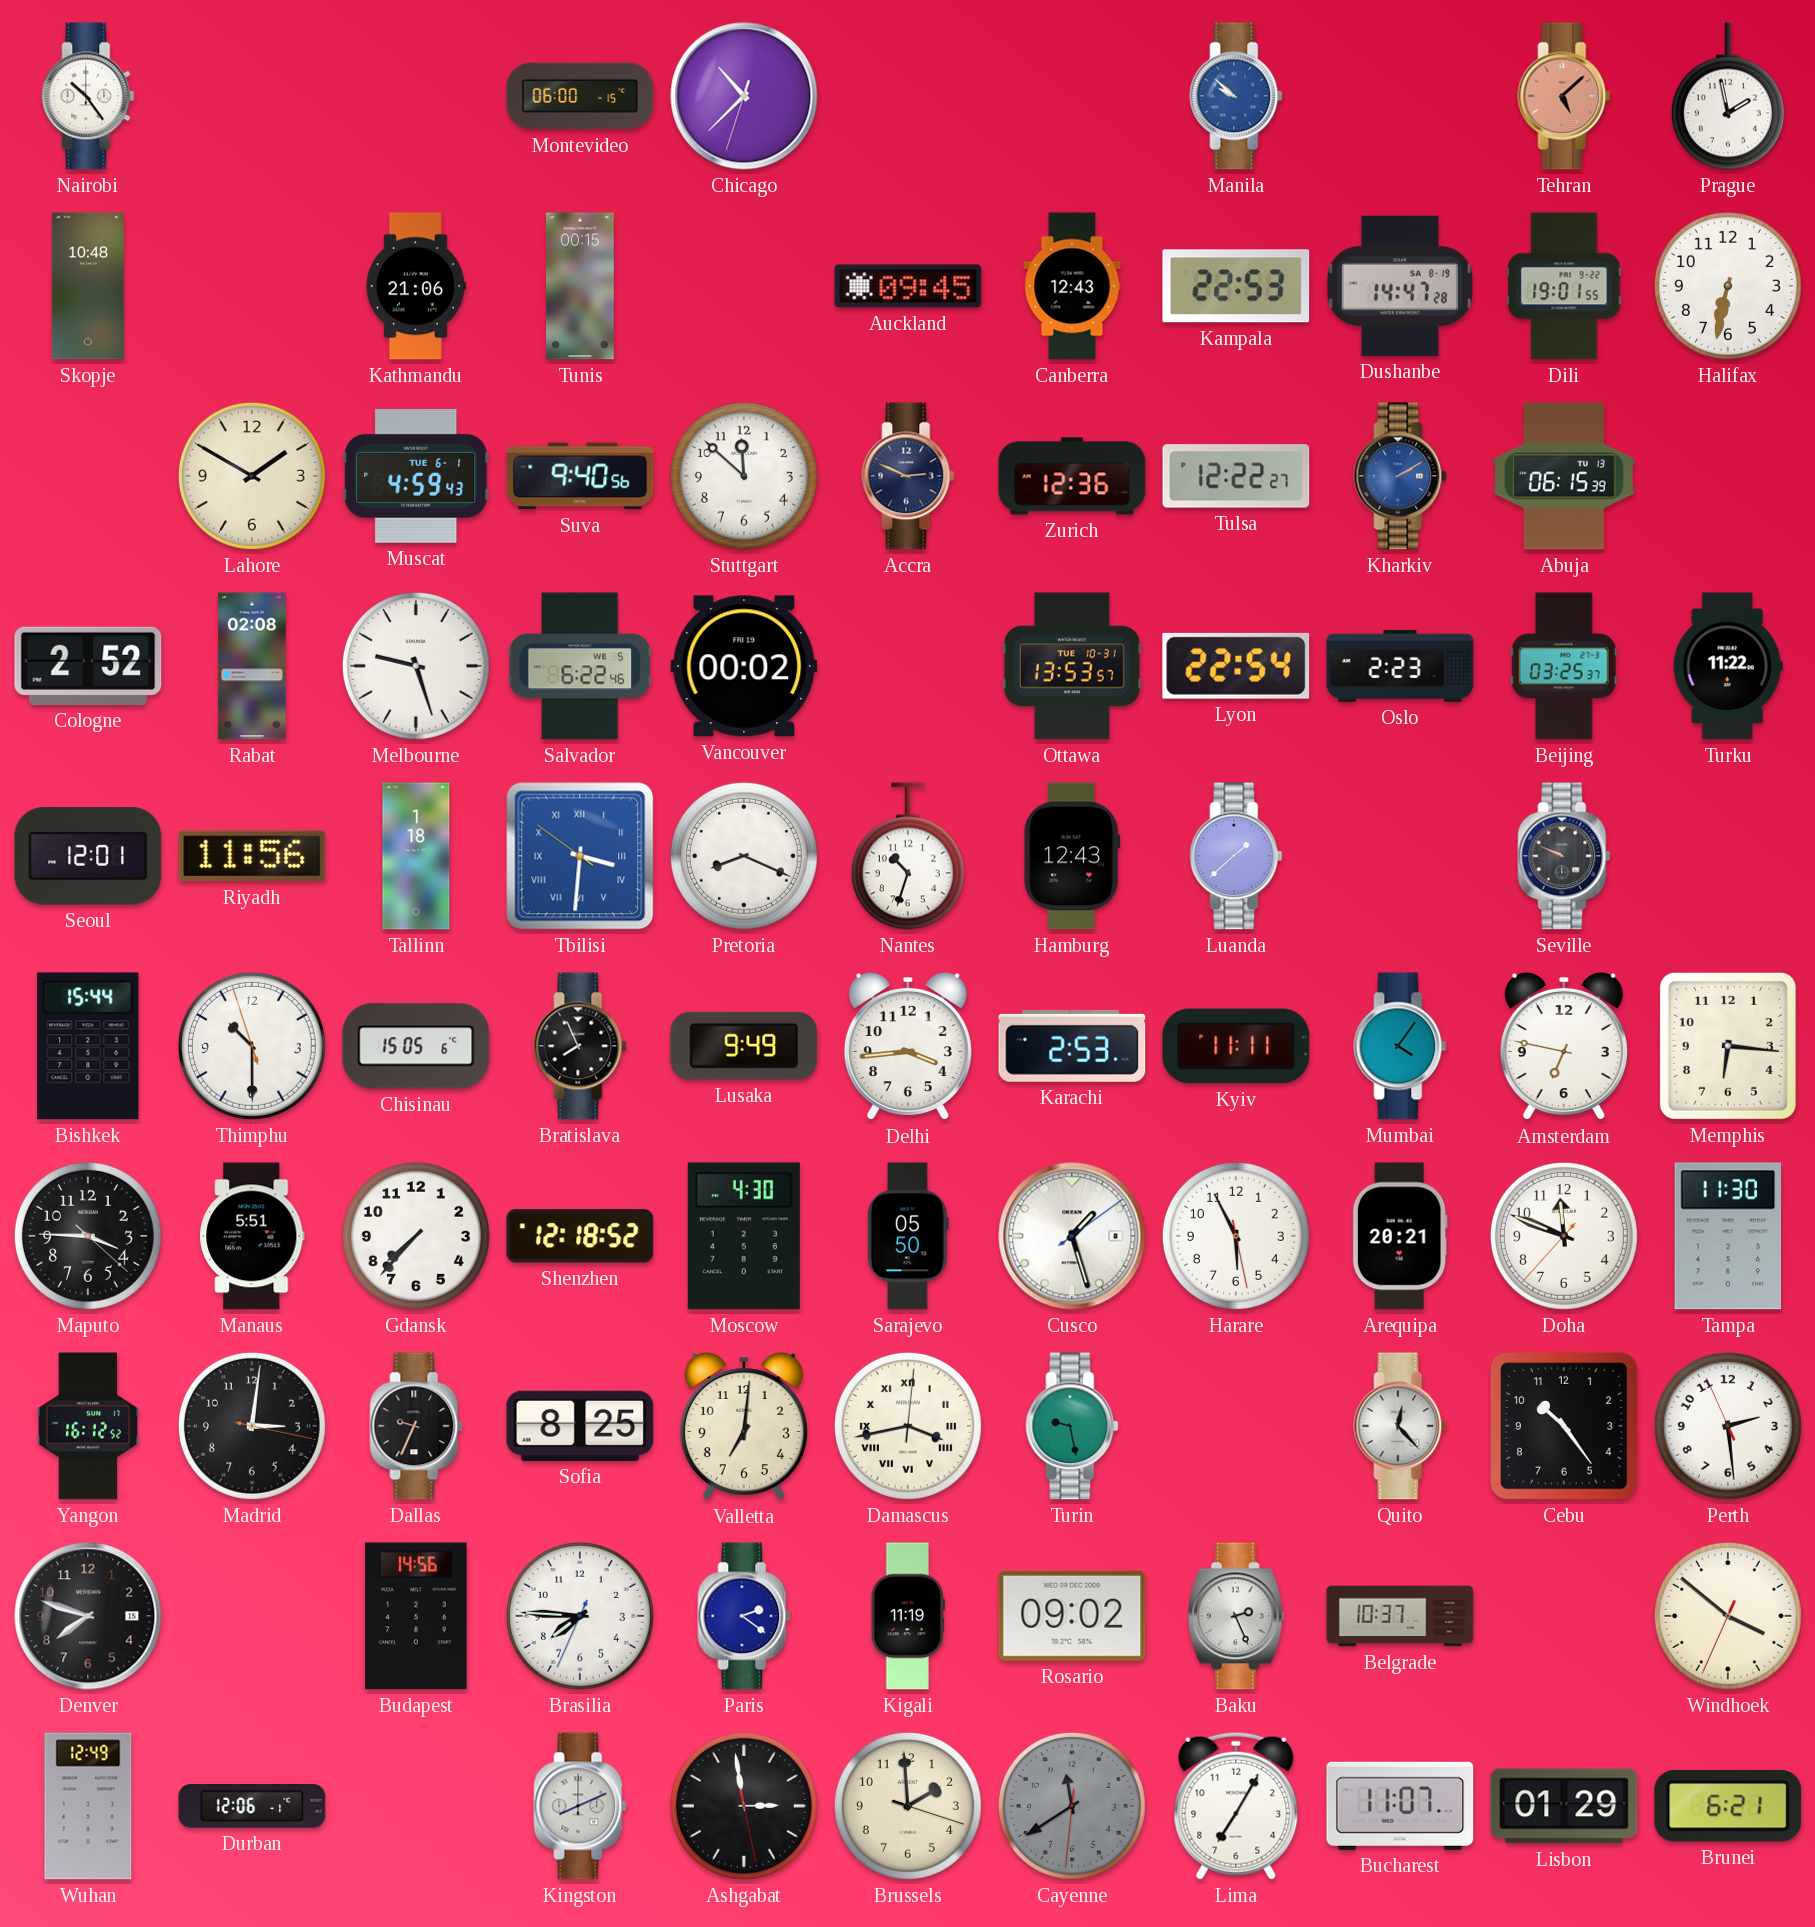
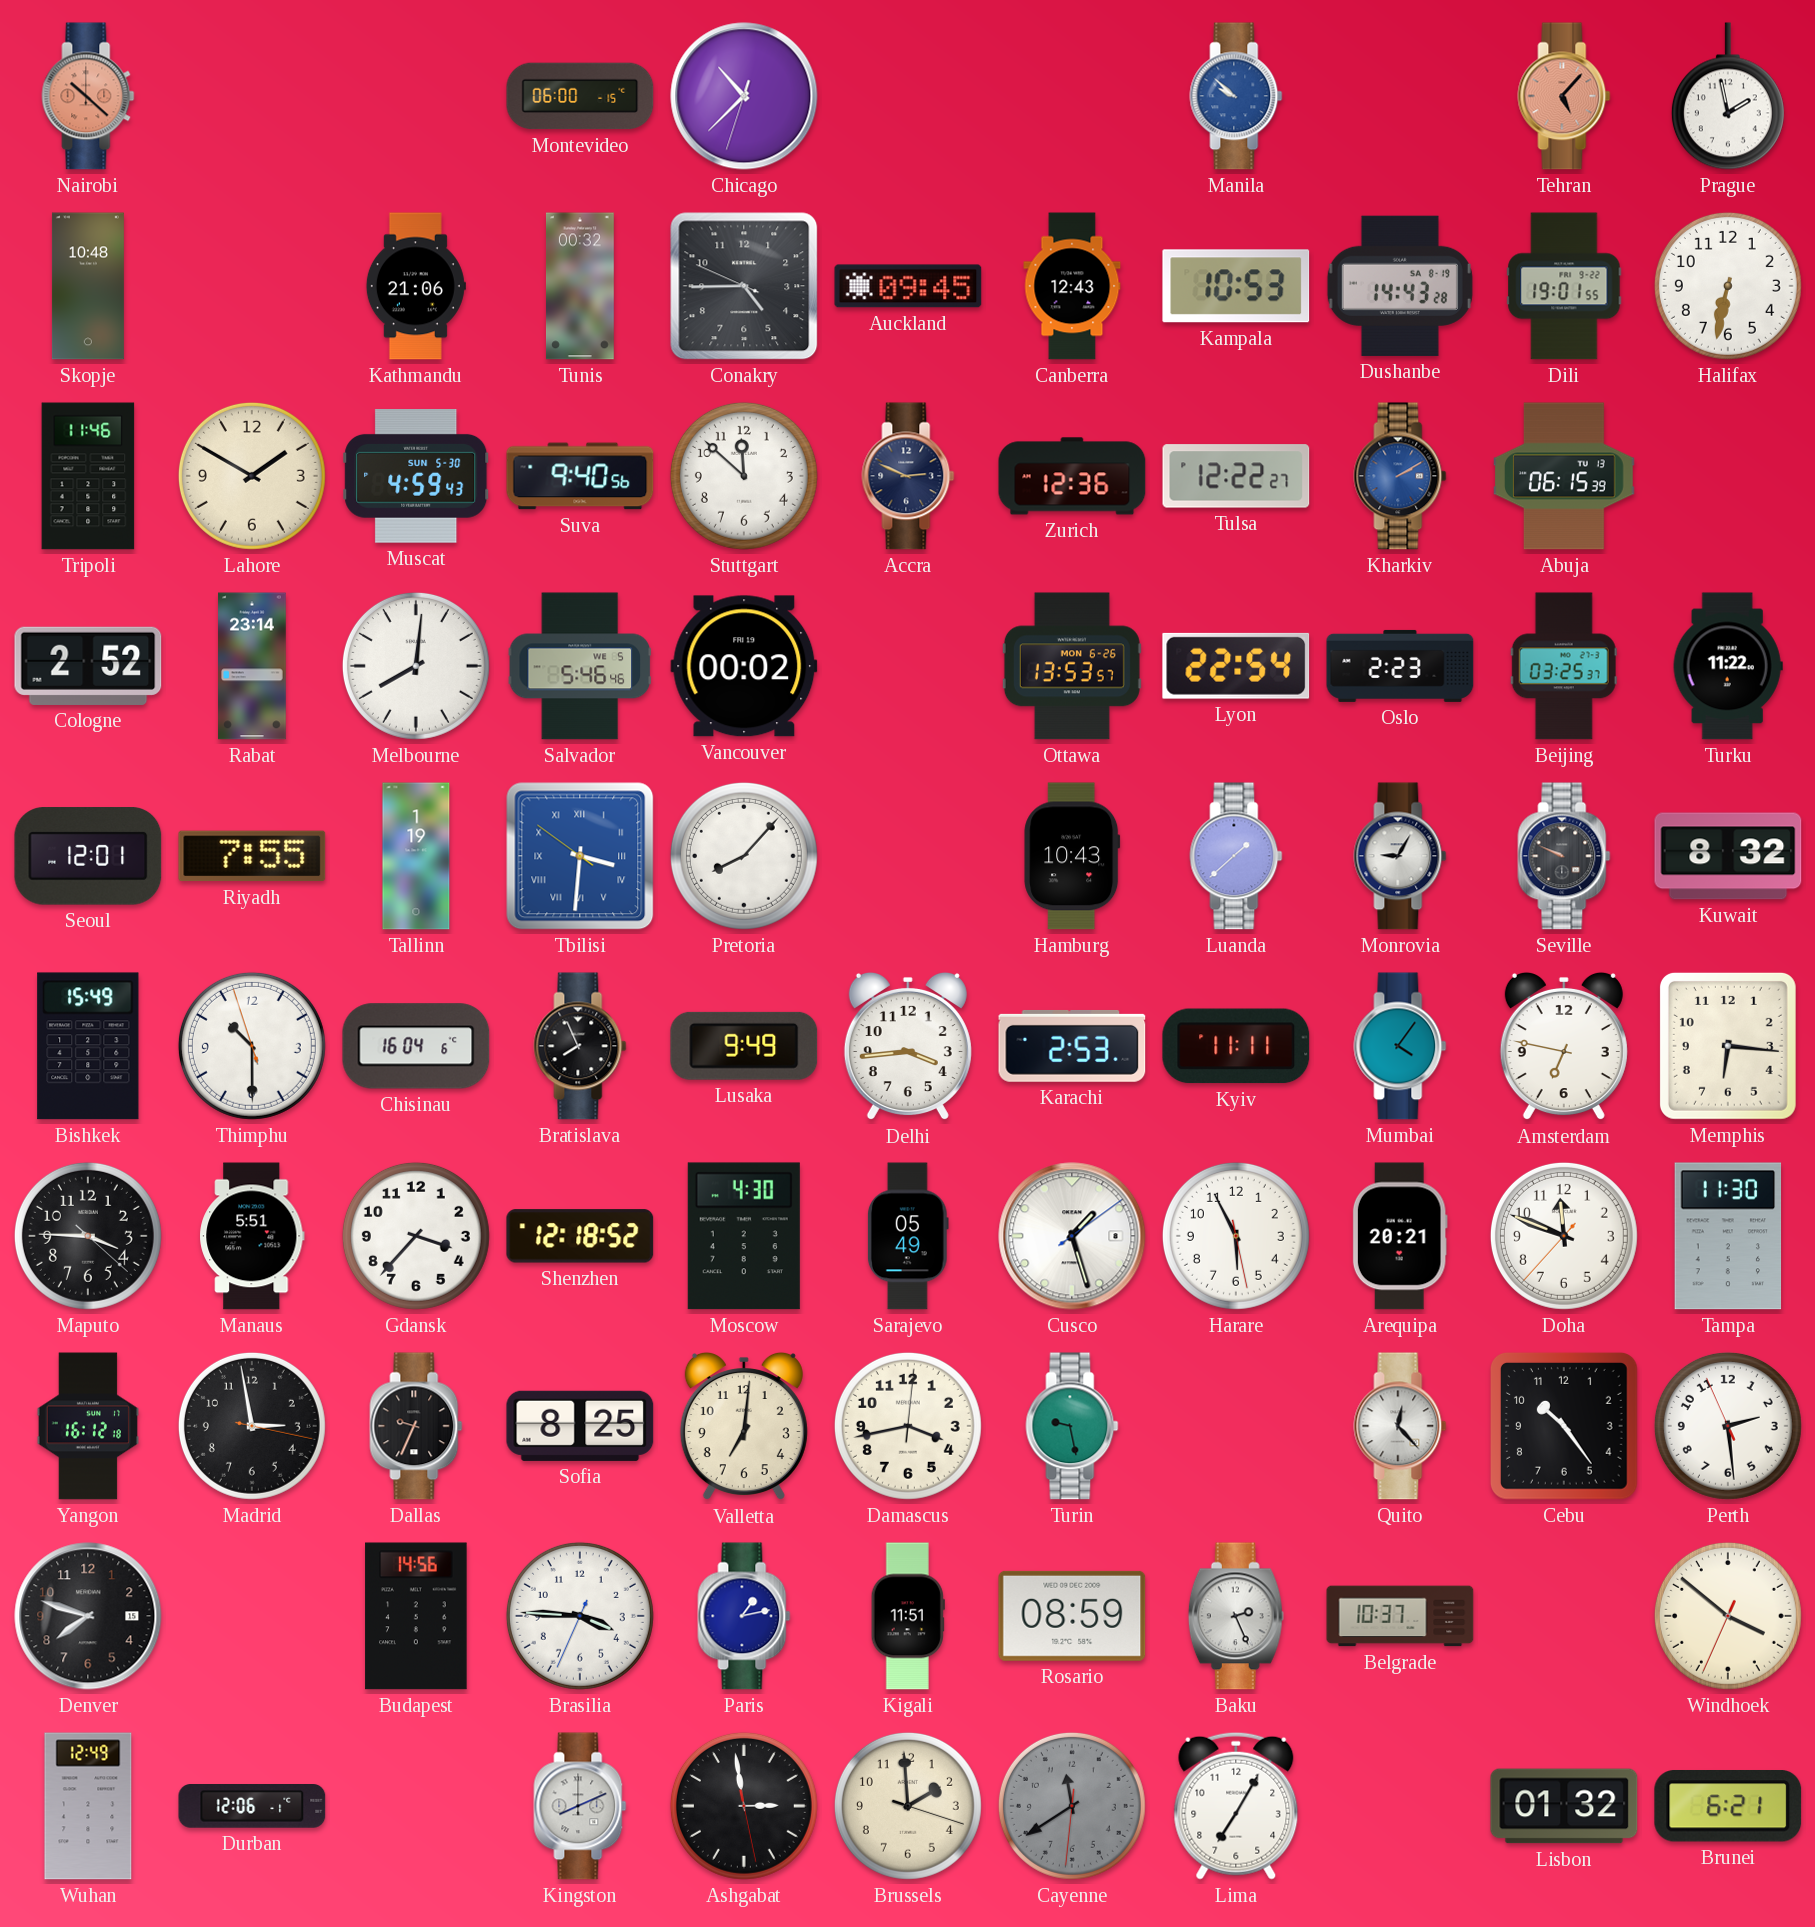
Nairobi: 10:24 -> 10:22
Nairobi dial: white -> salmon
Tehran: 5:08 -> 5:07
Tunis: 00:15 -> 00:32
Conakry: none -> 4:44
Kampala: 22:53 -> 10:53
Dushanbe: 14:47 -> 14:43
Tripoli: none -> 11:46
Muscat date: TUE 6-1 -> SUN 5-30
Rabat: 02:08 -> 23:14
Melbourne: 9:27 -> 8:01
Salvador: 6:22 -> 5:46
Ottawa date: TUE 10-31 -> MON 6-26
Riyadh: 11:56 -> 7:55
Tallinn: 1:18 -> 1:19
Pretoria: 8:19 -> 8:07
Nantes: 10:33 -> none
Hamburg: 12:43 -> 10:43
Monrovia: none -> 9:05
Kuwait: none -> 8:32
Bishkek: 15:44 -> 15:49
Chisinau: 15:05 -> 16:04
Gdansk: 7:37 -> 3:37
Sarajevo: 05:50 -> 05:49
Yangon: 16:12:52 -> 16:12:18
Madrid: 3:01 -> 2:58
Damascus numerals: Roman -> Arabic
Brasilia: 7:45 -> 3:45
Paris: 2:21 -> 1:13
Kigali: 11:19 -> 11:51
Rosario: 09:02 -> 08:59
Bucharest: 11:07 -> none
Lisbon: 01:29 -> 01:32
